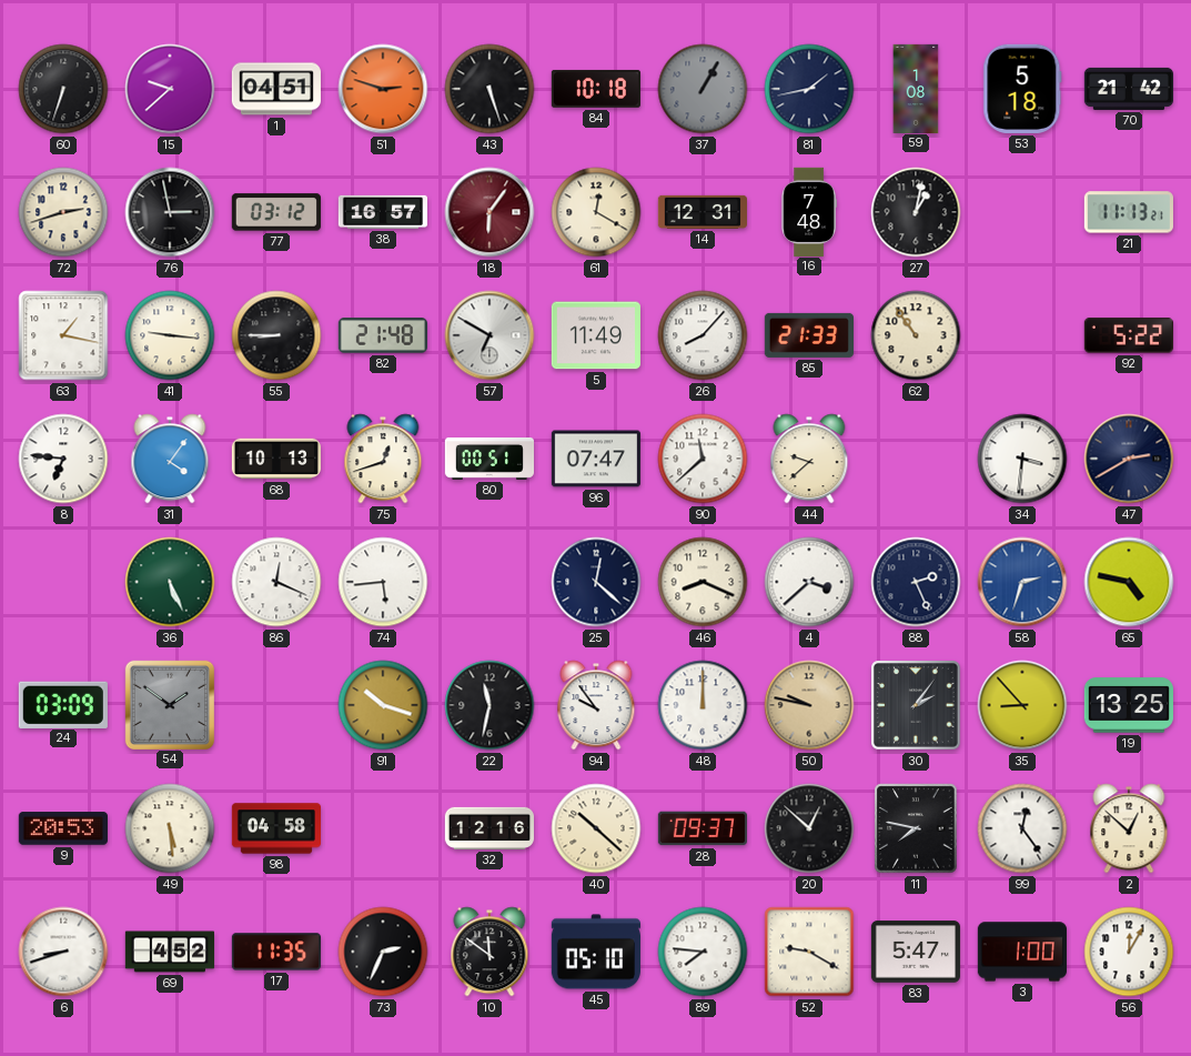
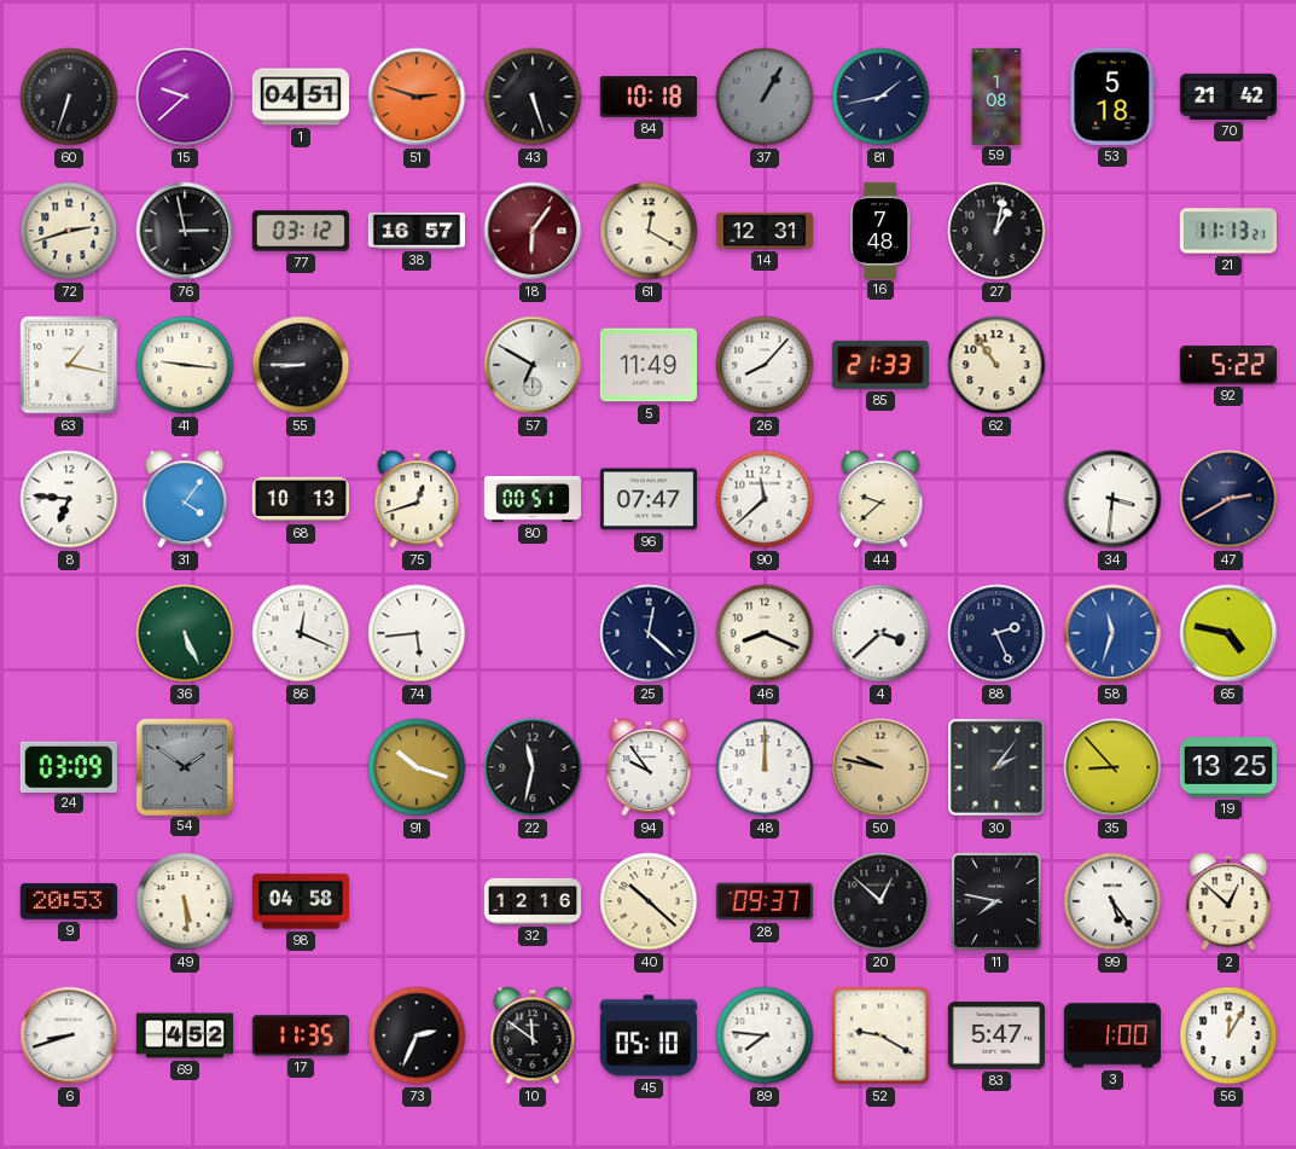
82: 21:48 -> none
58: 2:33 -> 11:33
99: 12:24 -> 5:24
